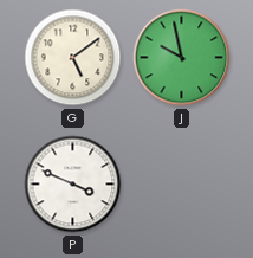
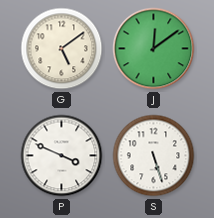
J: 9:58 -> 12:09
S: none -> 5:27
